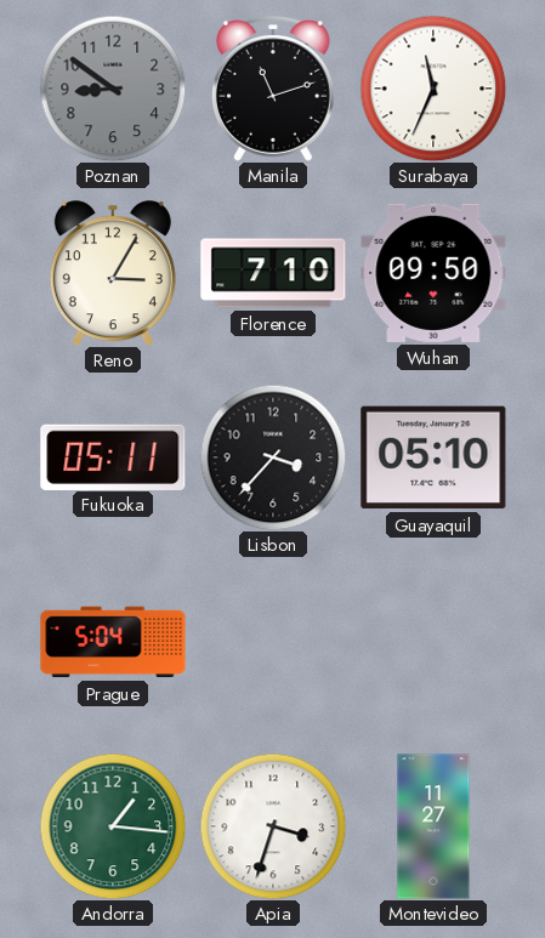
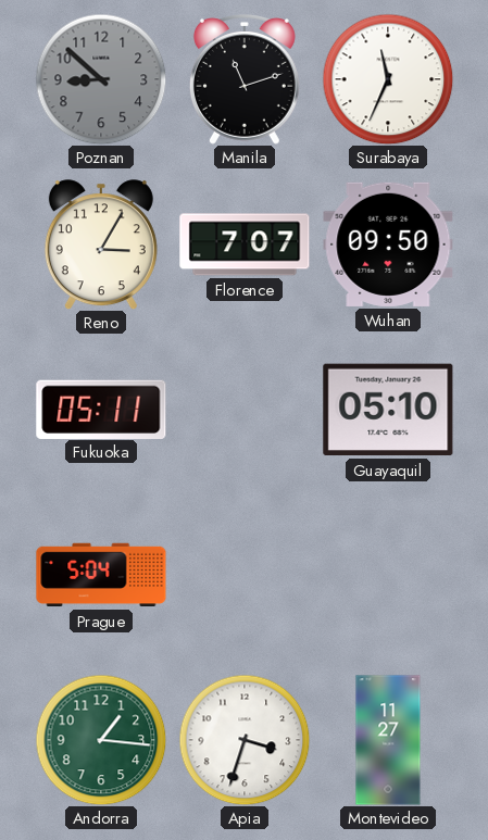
Poznan: 8:51 -> 8:52
Florence: 7:10 -> 7:07
Lisbon: 3:37 -> none
